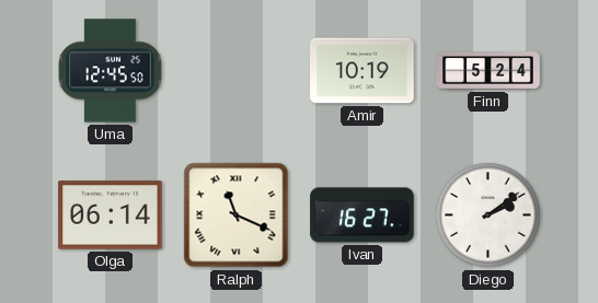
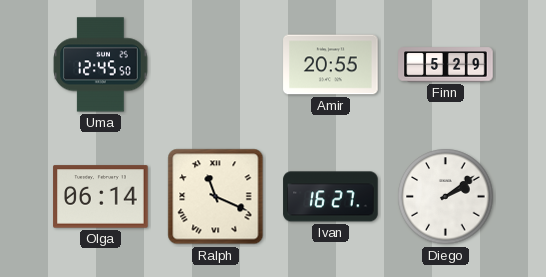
Amir: 10:19 -> 20:55
Finn: 5:24 -> 5:29
